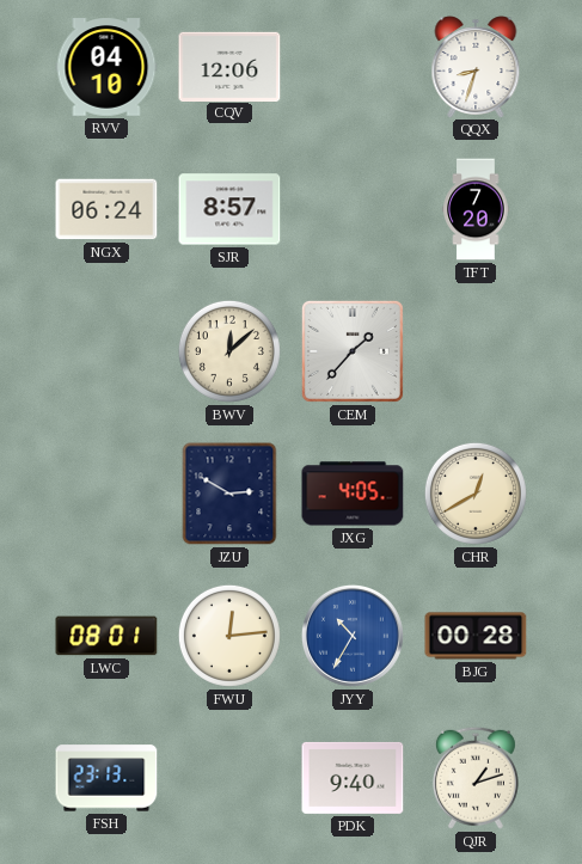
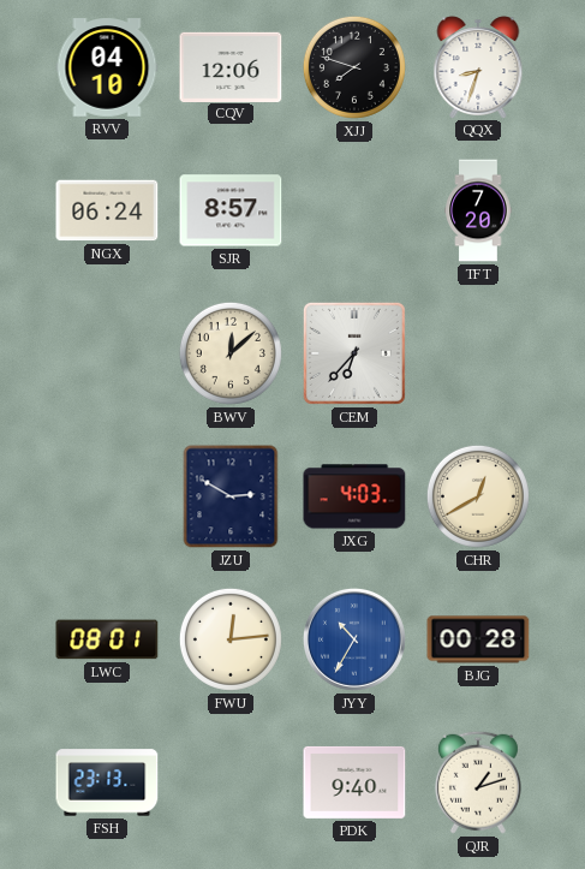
XJJ: none -> 7:48
CEM: 1:37 -> 6:37
JXG: 4:05 -> 4:03
